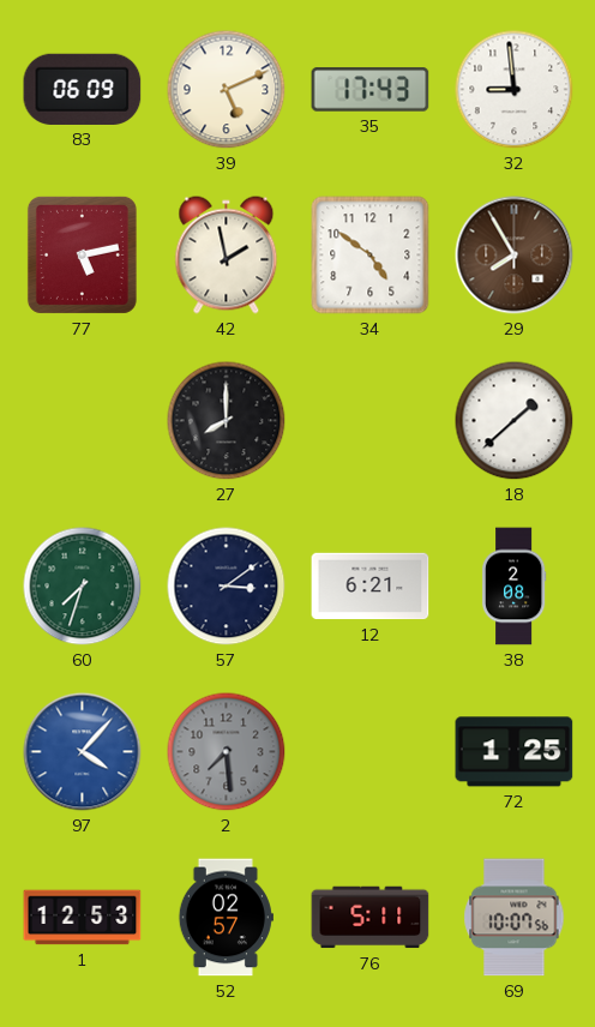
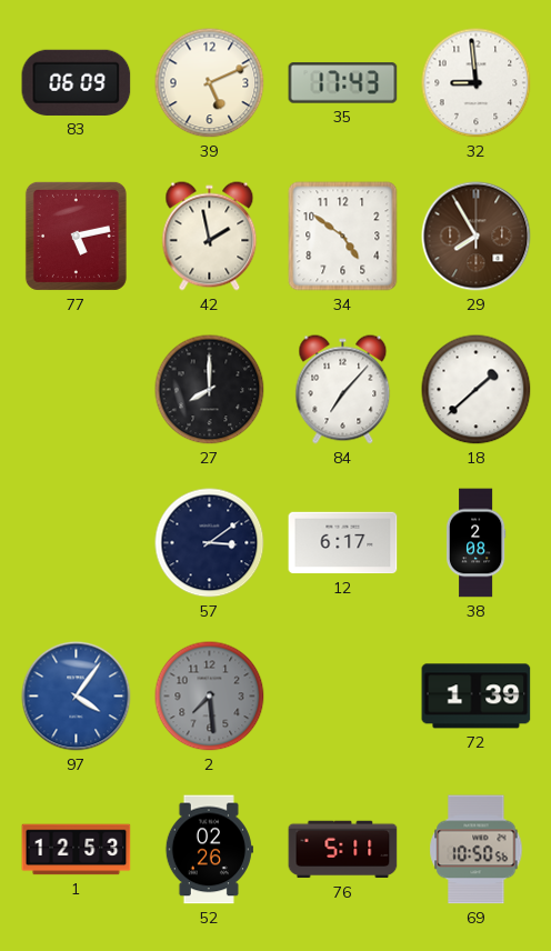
84: none -> 7:07
60: 7:33 -> none
12: 6:21 -> 6:17
97: 4:07 -> 4:06
72: 1:25 -> 1:39
52: 02:57 -> 02:26
69: 10:07 -> 10:50
